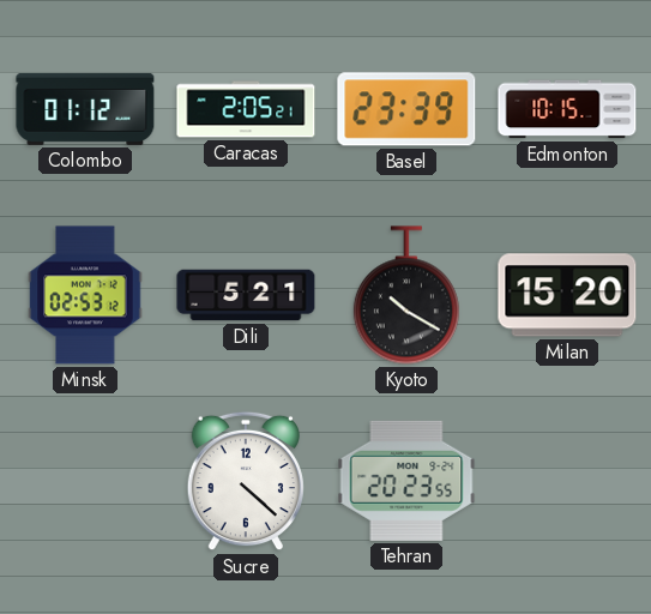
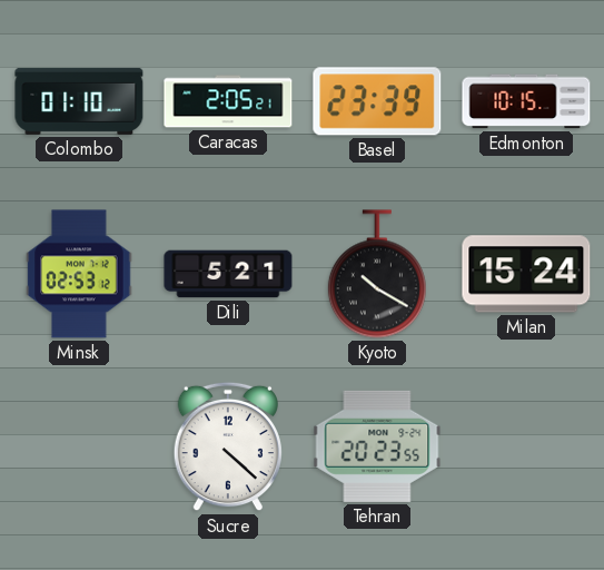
Colombo: 01:12 -> 01:10
Milan: 15:20 -> 15:24
